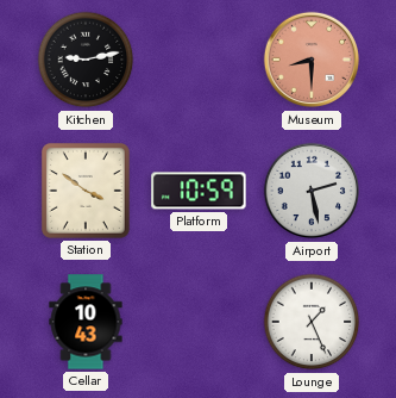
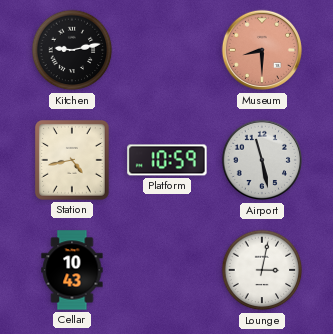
Station: 3:51 -> 4:43
Airport: 2:28 -> 11:28
Lounge: 1:26 -> 3:02
